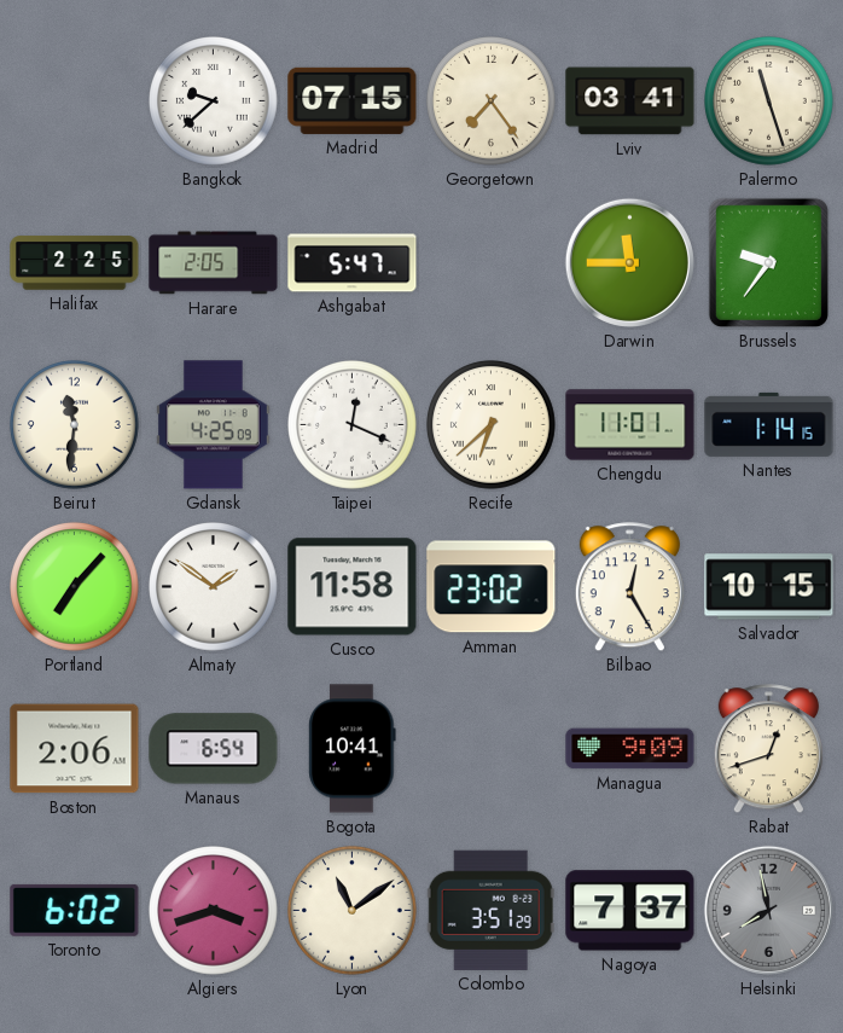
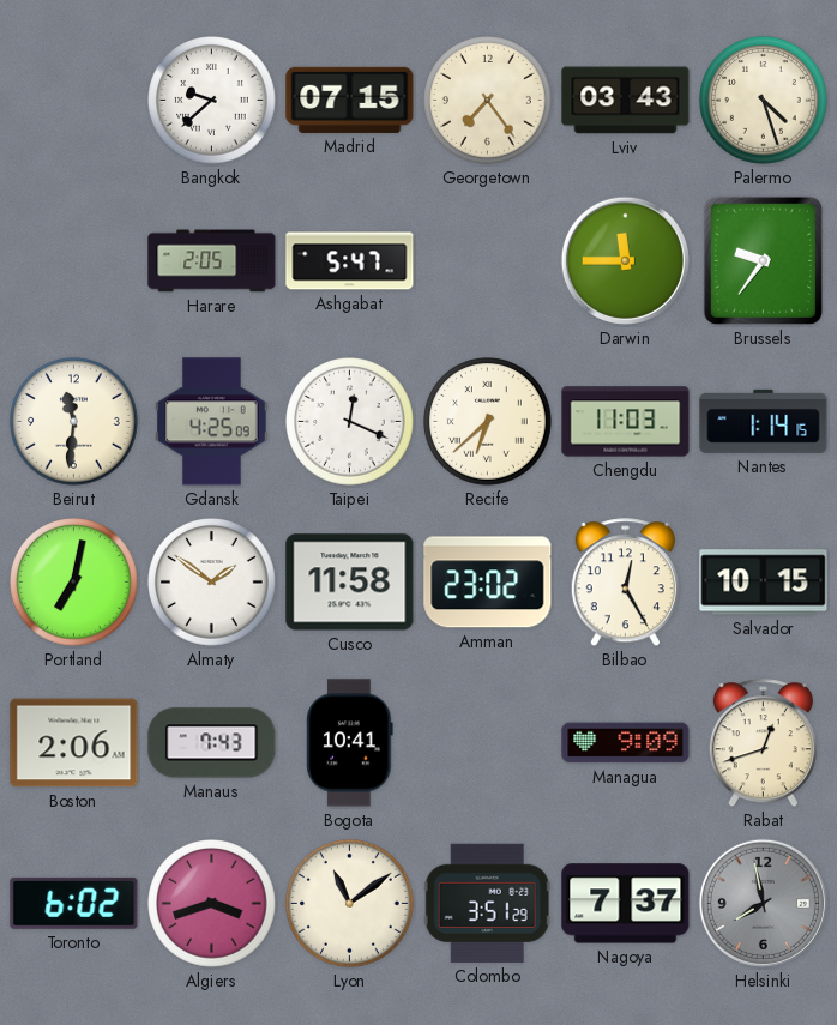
Lviv: 03:41 -> 03:43
Palermo: 11:27 -> 4:27
Halifax: 2:25 -> none
Chengdu: 11:01 -> 11:03
Portland: 7:07 -> 7:02
Manaus: 6:54 -> 7:43
